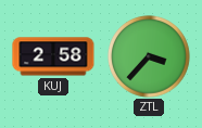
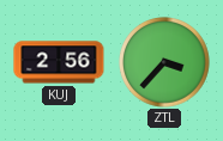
KUJ: 2:58 -> 2:56
